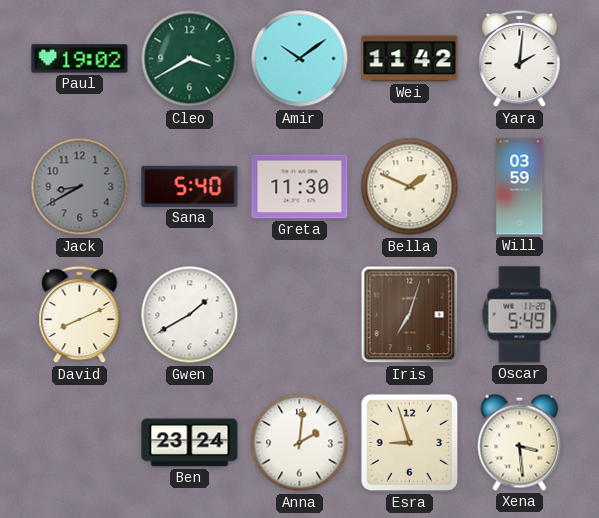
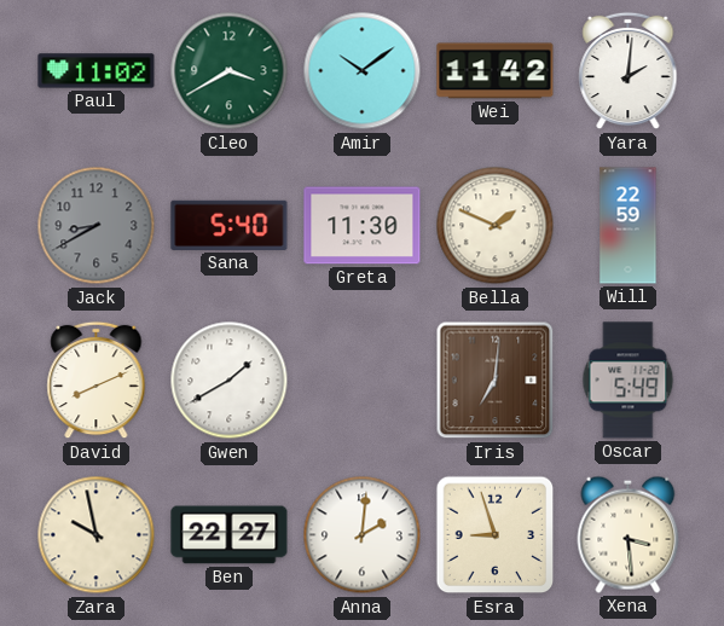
Paul: 19:02 -> 11:02
Will: 03:59 -> 22:59
Iris: 7:03 -> 7:01
Zara: none -> 9:58
Ben: 23:24 -> 22:27
